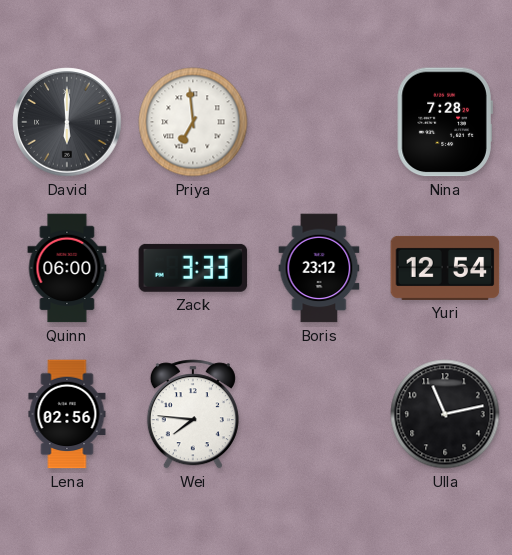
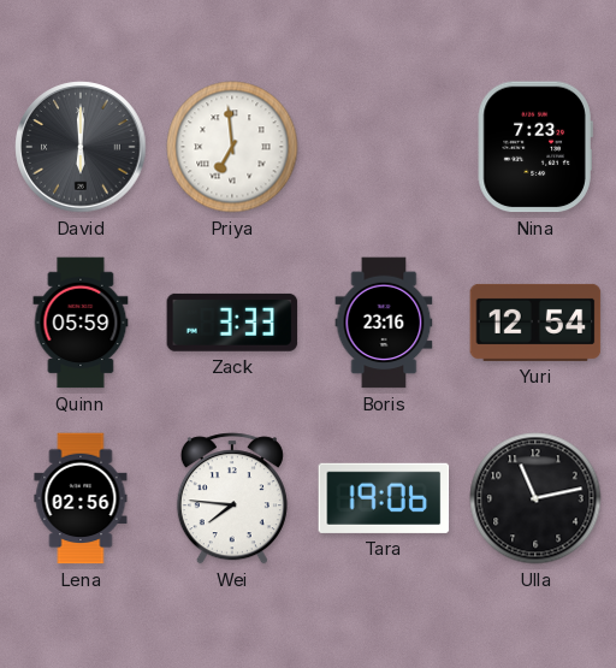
Nina: 7:28 -> 7:23
Quinn: 06:00 -> 05:59
Boris: 23:12 -> 23:16
Tara: none -> 19:06
